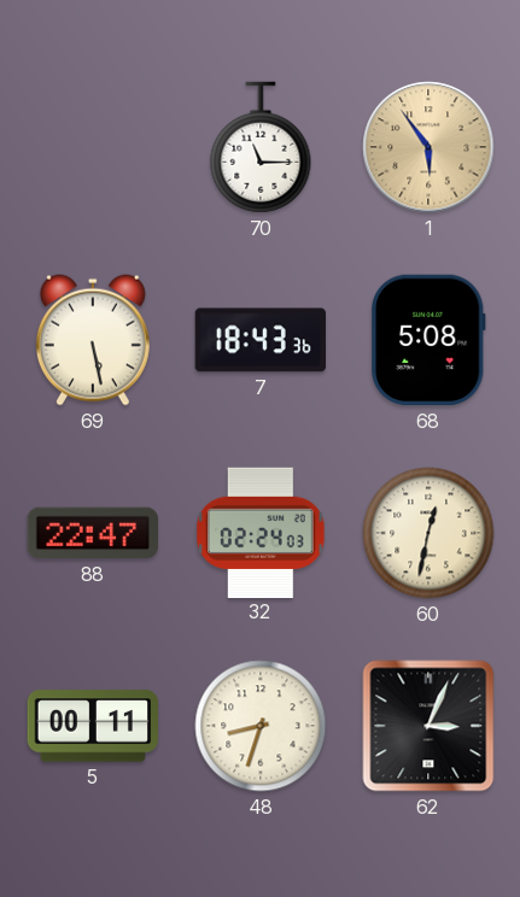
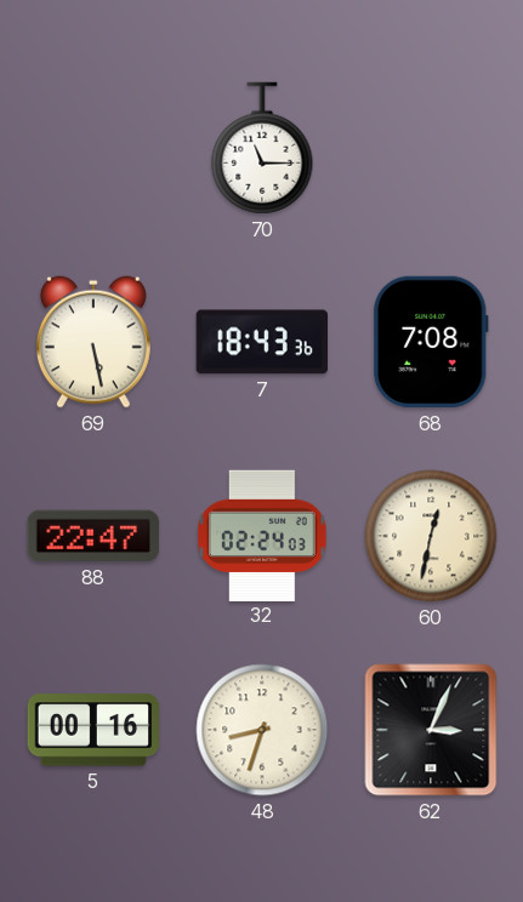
1: 5:54 -> none
68: 5:08 -> 7:08
5: 00:11 -> 00:16
